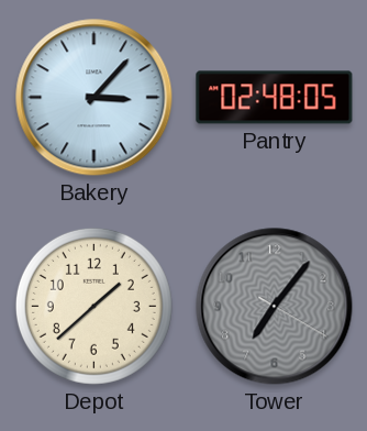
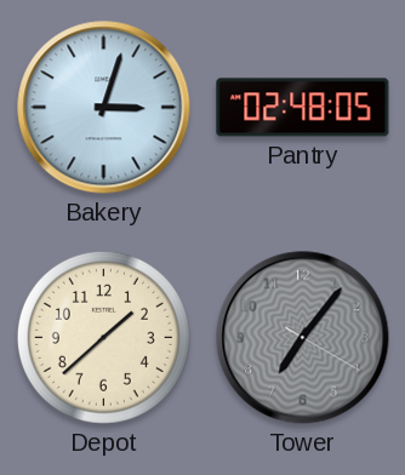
Bakery: 3:07 -> 3:03
